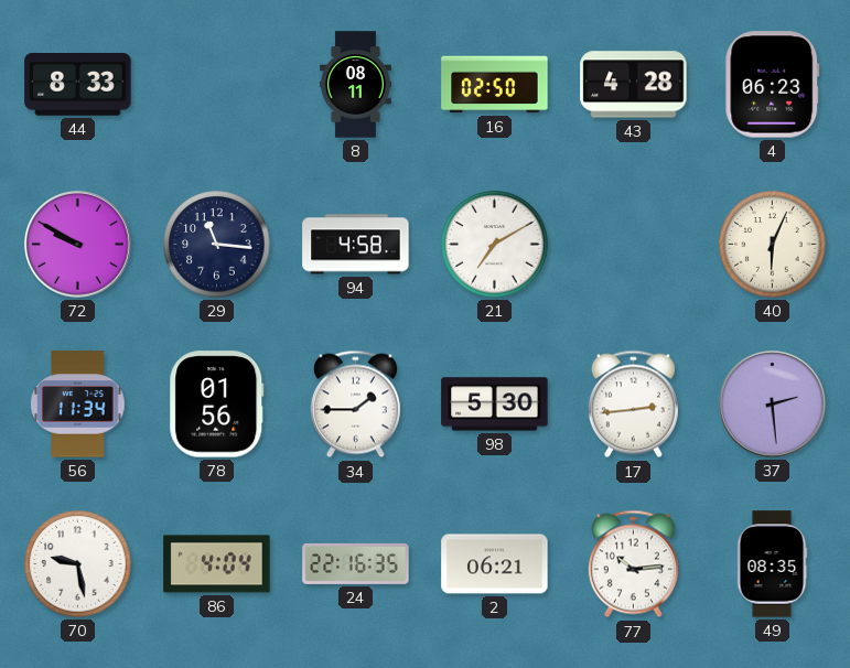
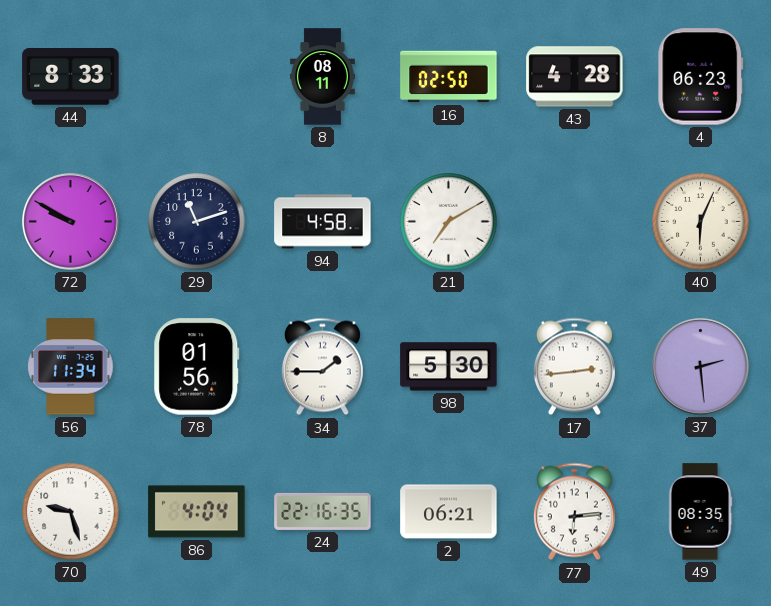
29: 11:16 -> 11:12
70: 9:28 -> 9:27
77: 10:14 -> 6:14
